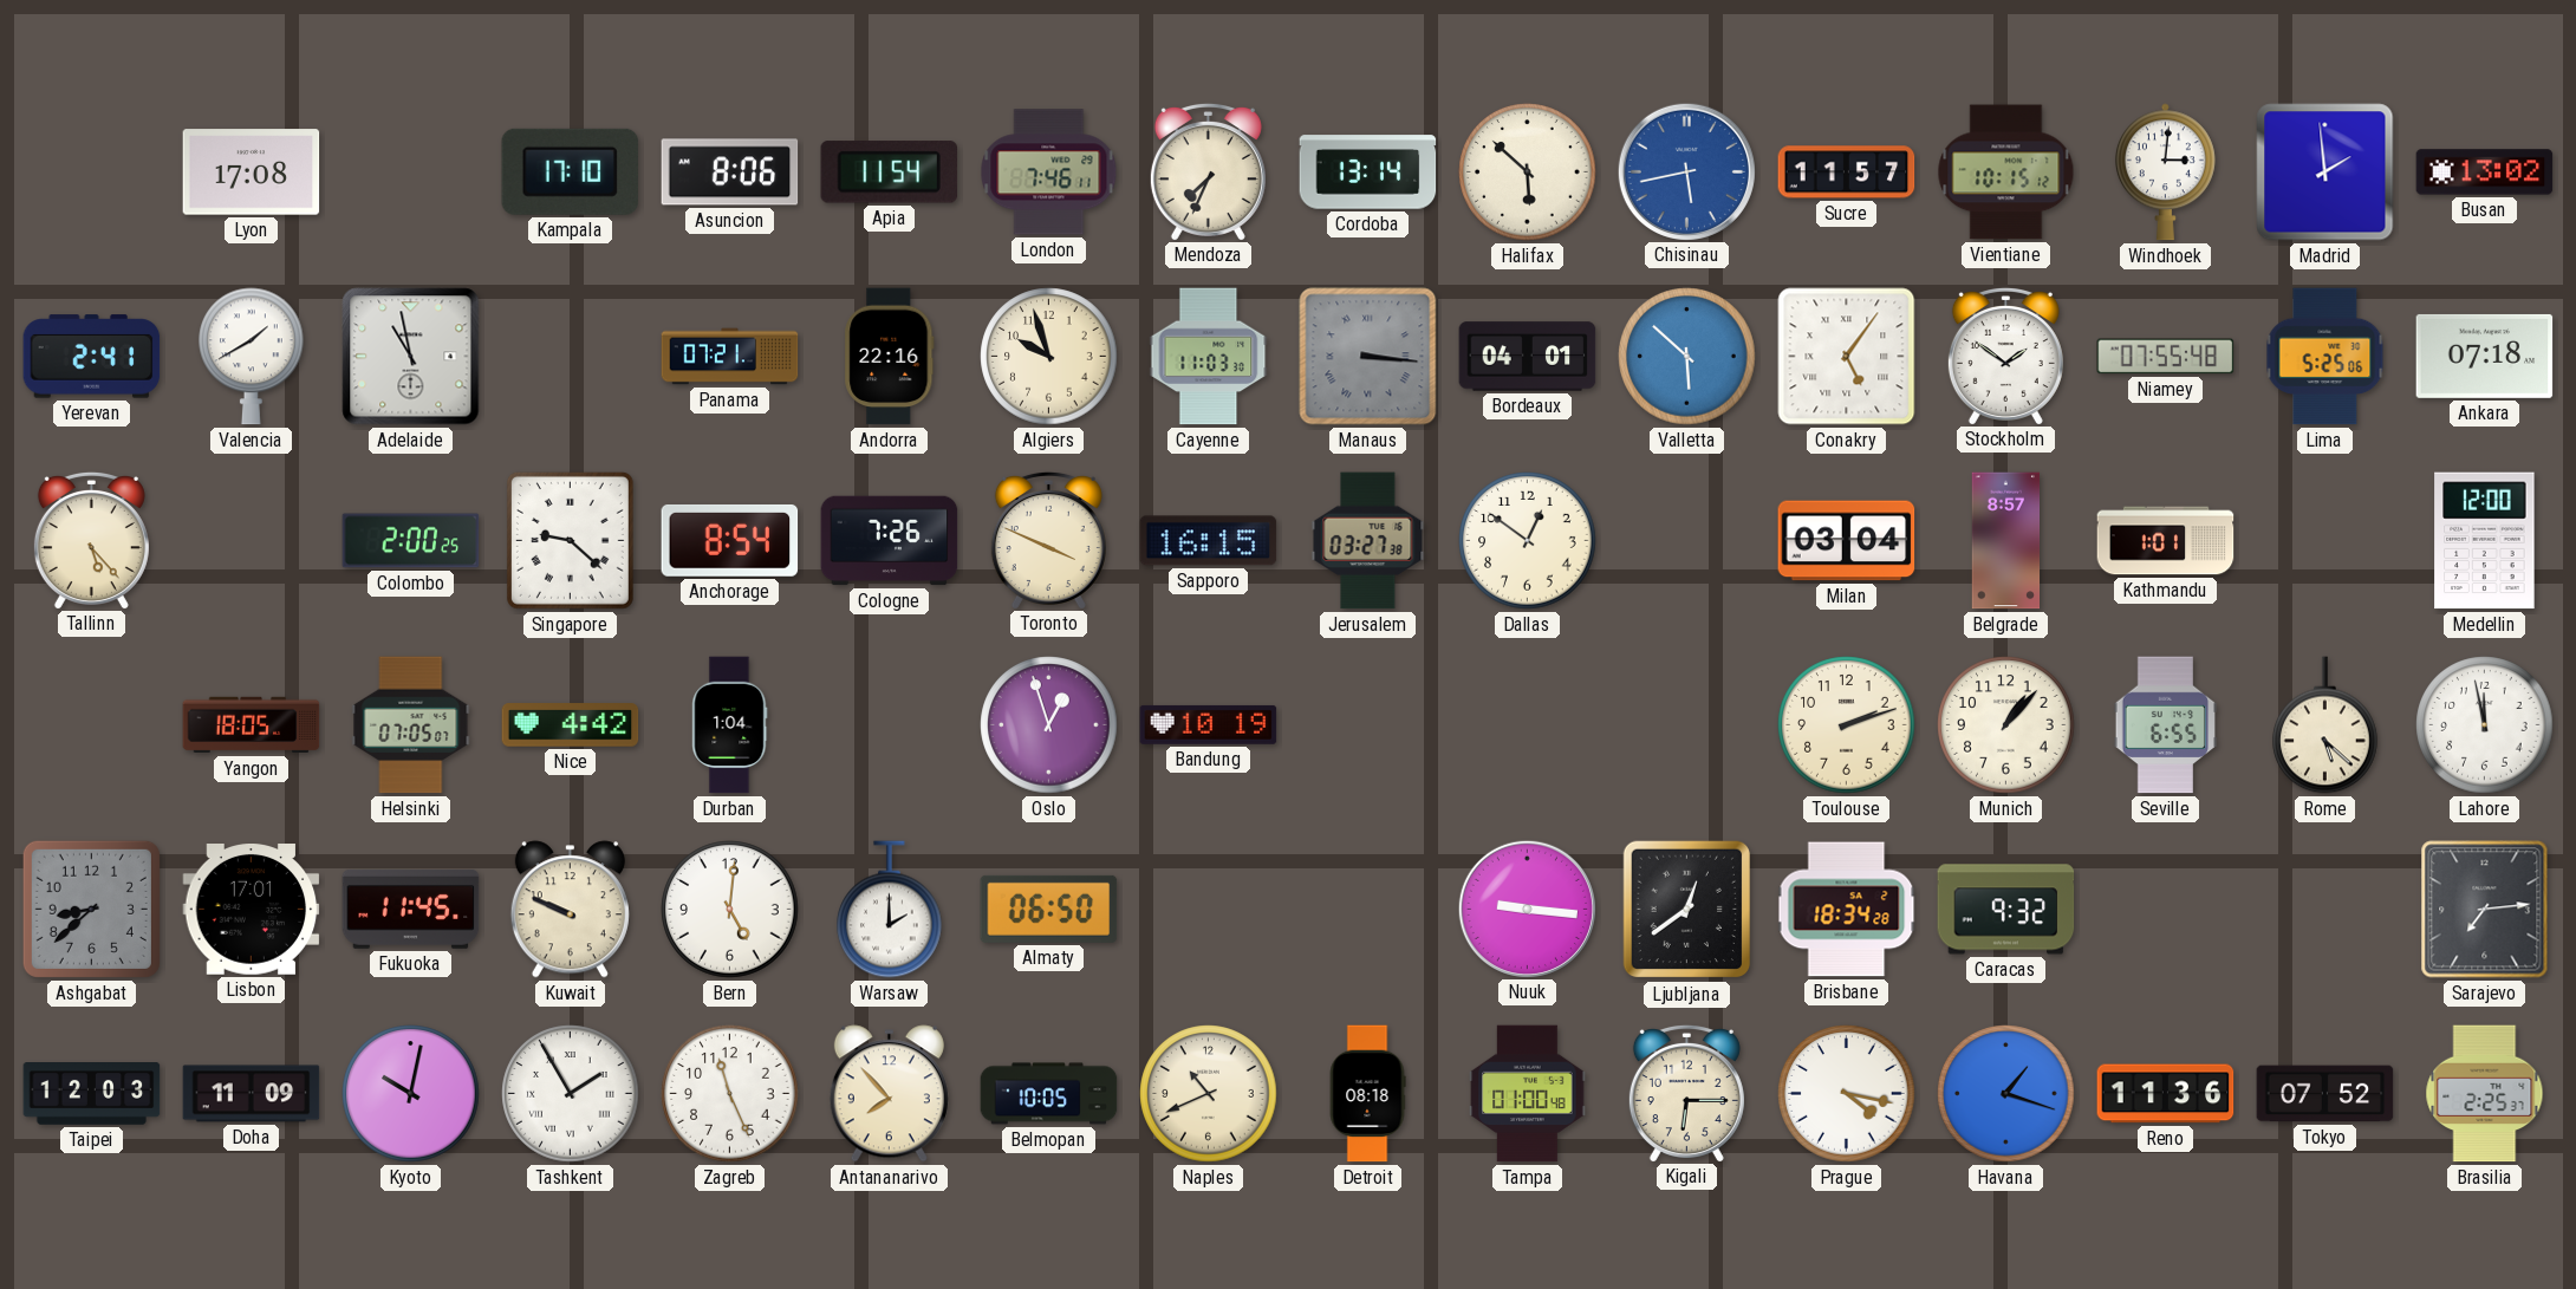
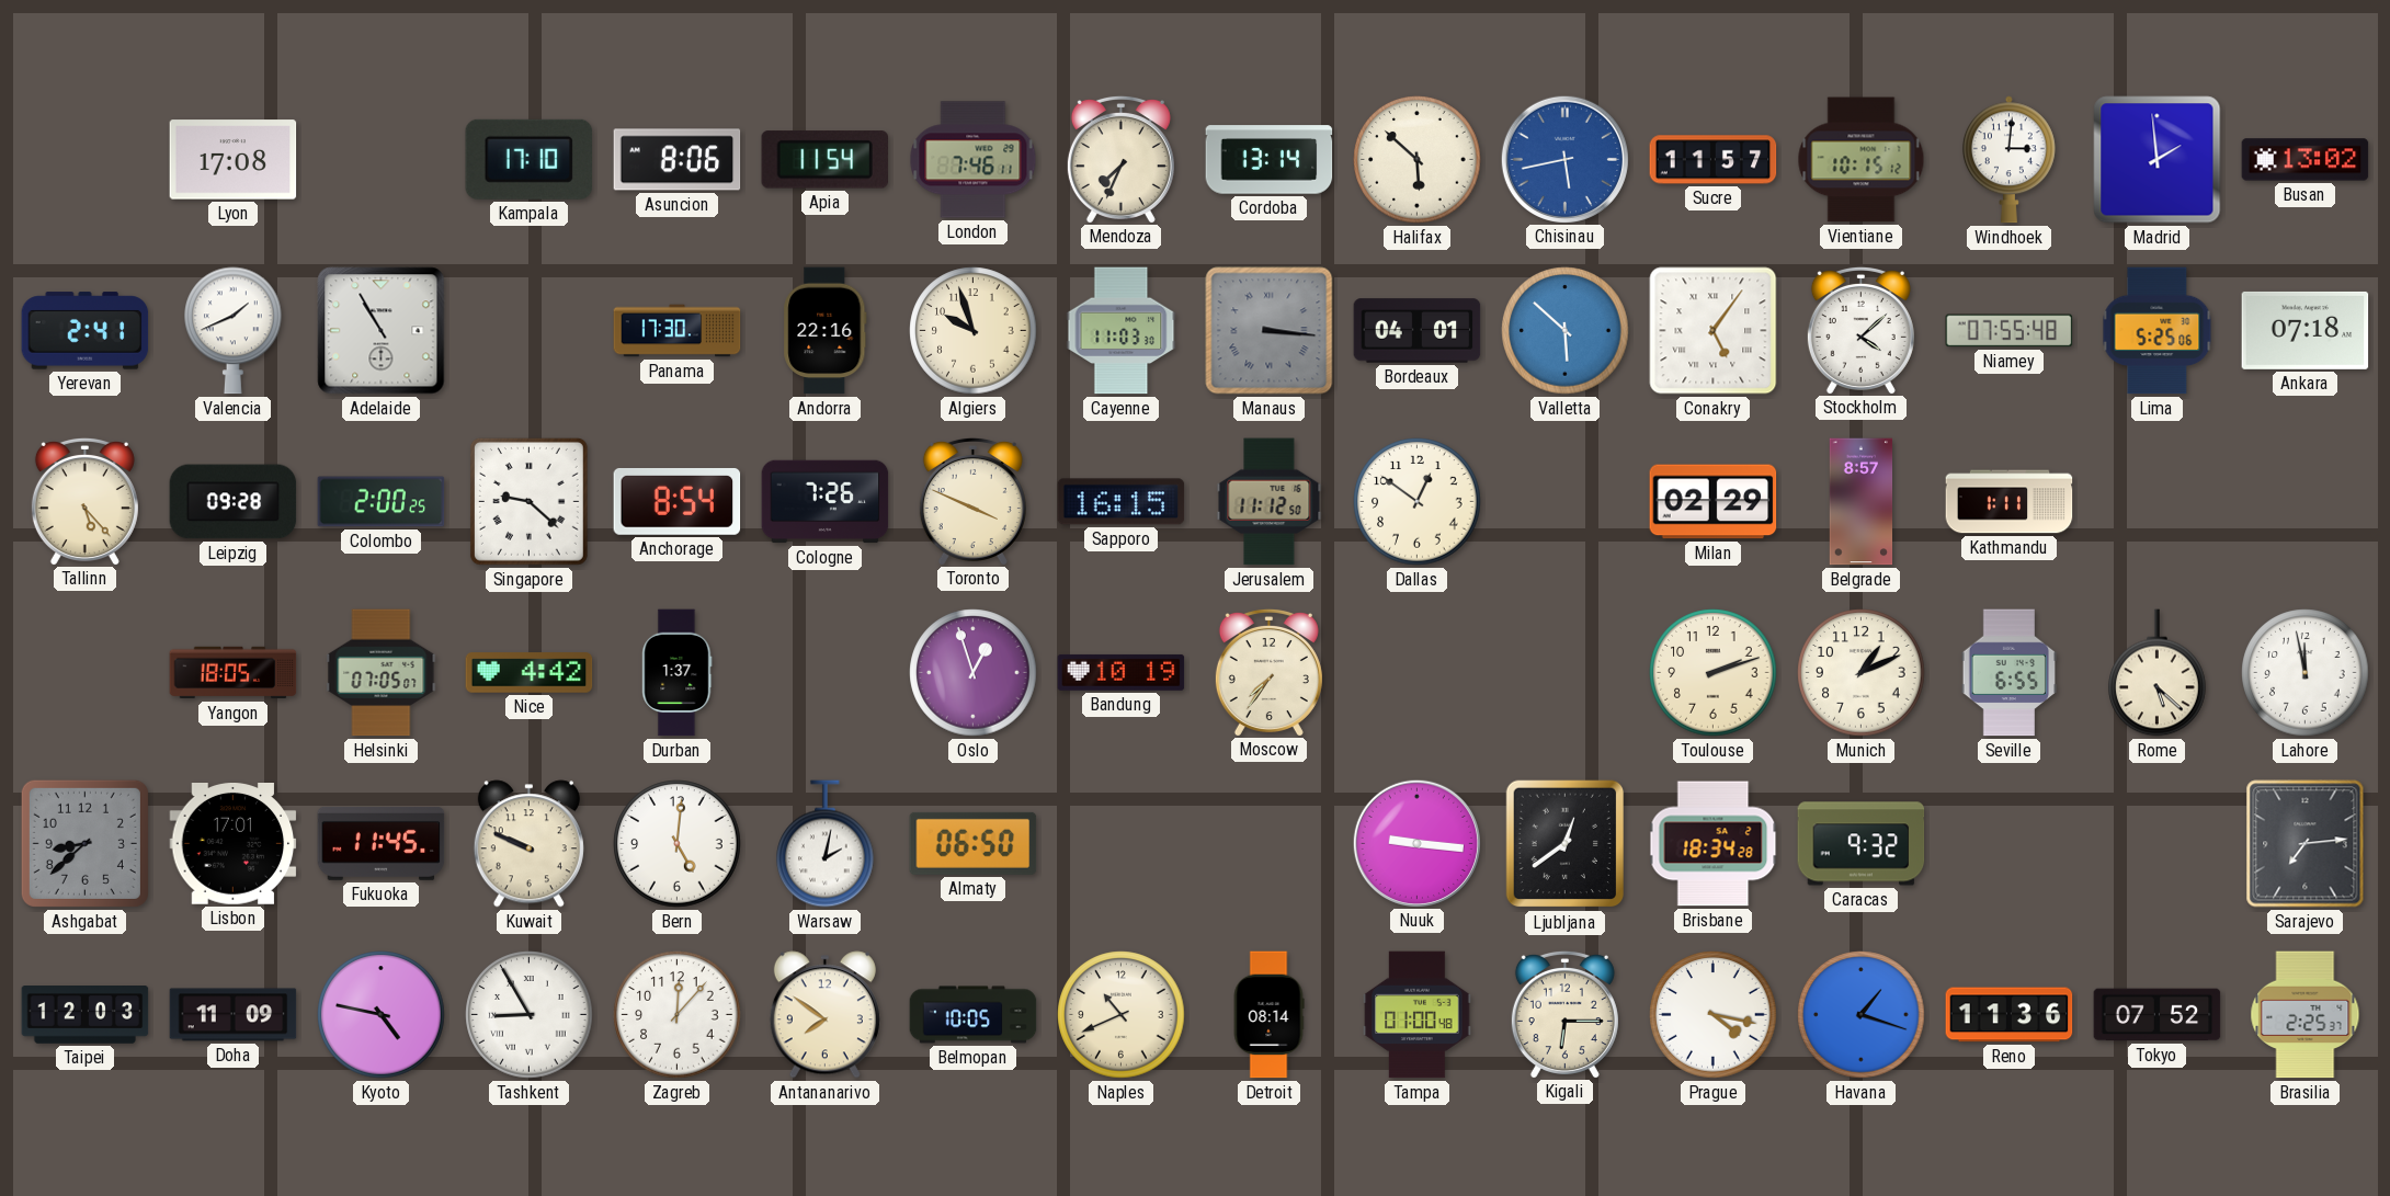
Valencia: 1:40 -> 1:41
Adelaide: 10:58 -> 10:55
Panama: 07:21 -> 17:30
Stockholm: 1:51 -> 4:08
Leipzig: none -> 09:28
Jerusalem: 03:27 -> 11:12
Milan: 03:04 -> 02:29
Kathmandu: 1:01 -> 1:11
Medellin: 12:00 -> none
Durban: 1:04 -> 1:37
Moscow: none -> 7:36
Munich: 1:07 -> 1:11
Warsaw: 2:00 -> 2:02
Kyoto: 10:02 -> 4:47
Tashkent: 1:55 -> 8:55
Zagreb: 11:26 -> 12:07
Antananarivo: 7:53 -> 7:51
Detroit: 08:18 -> 08:14
